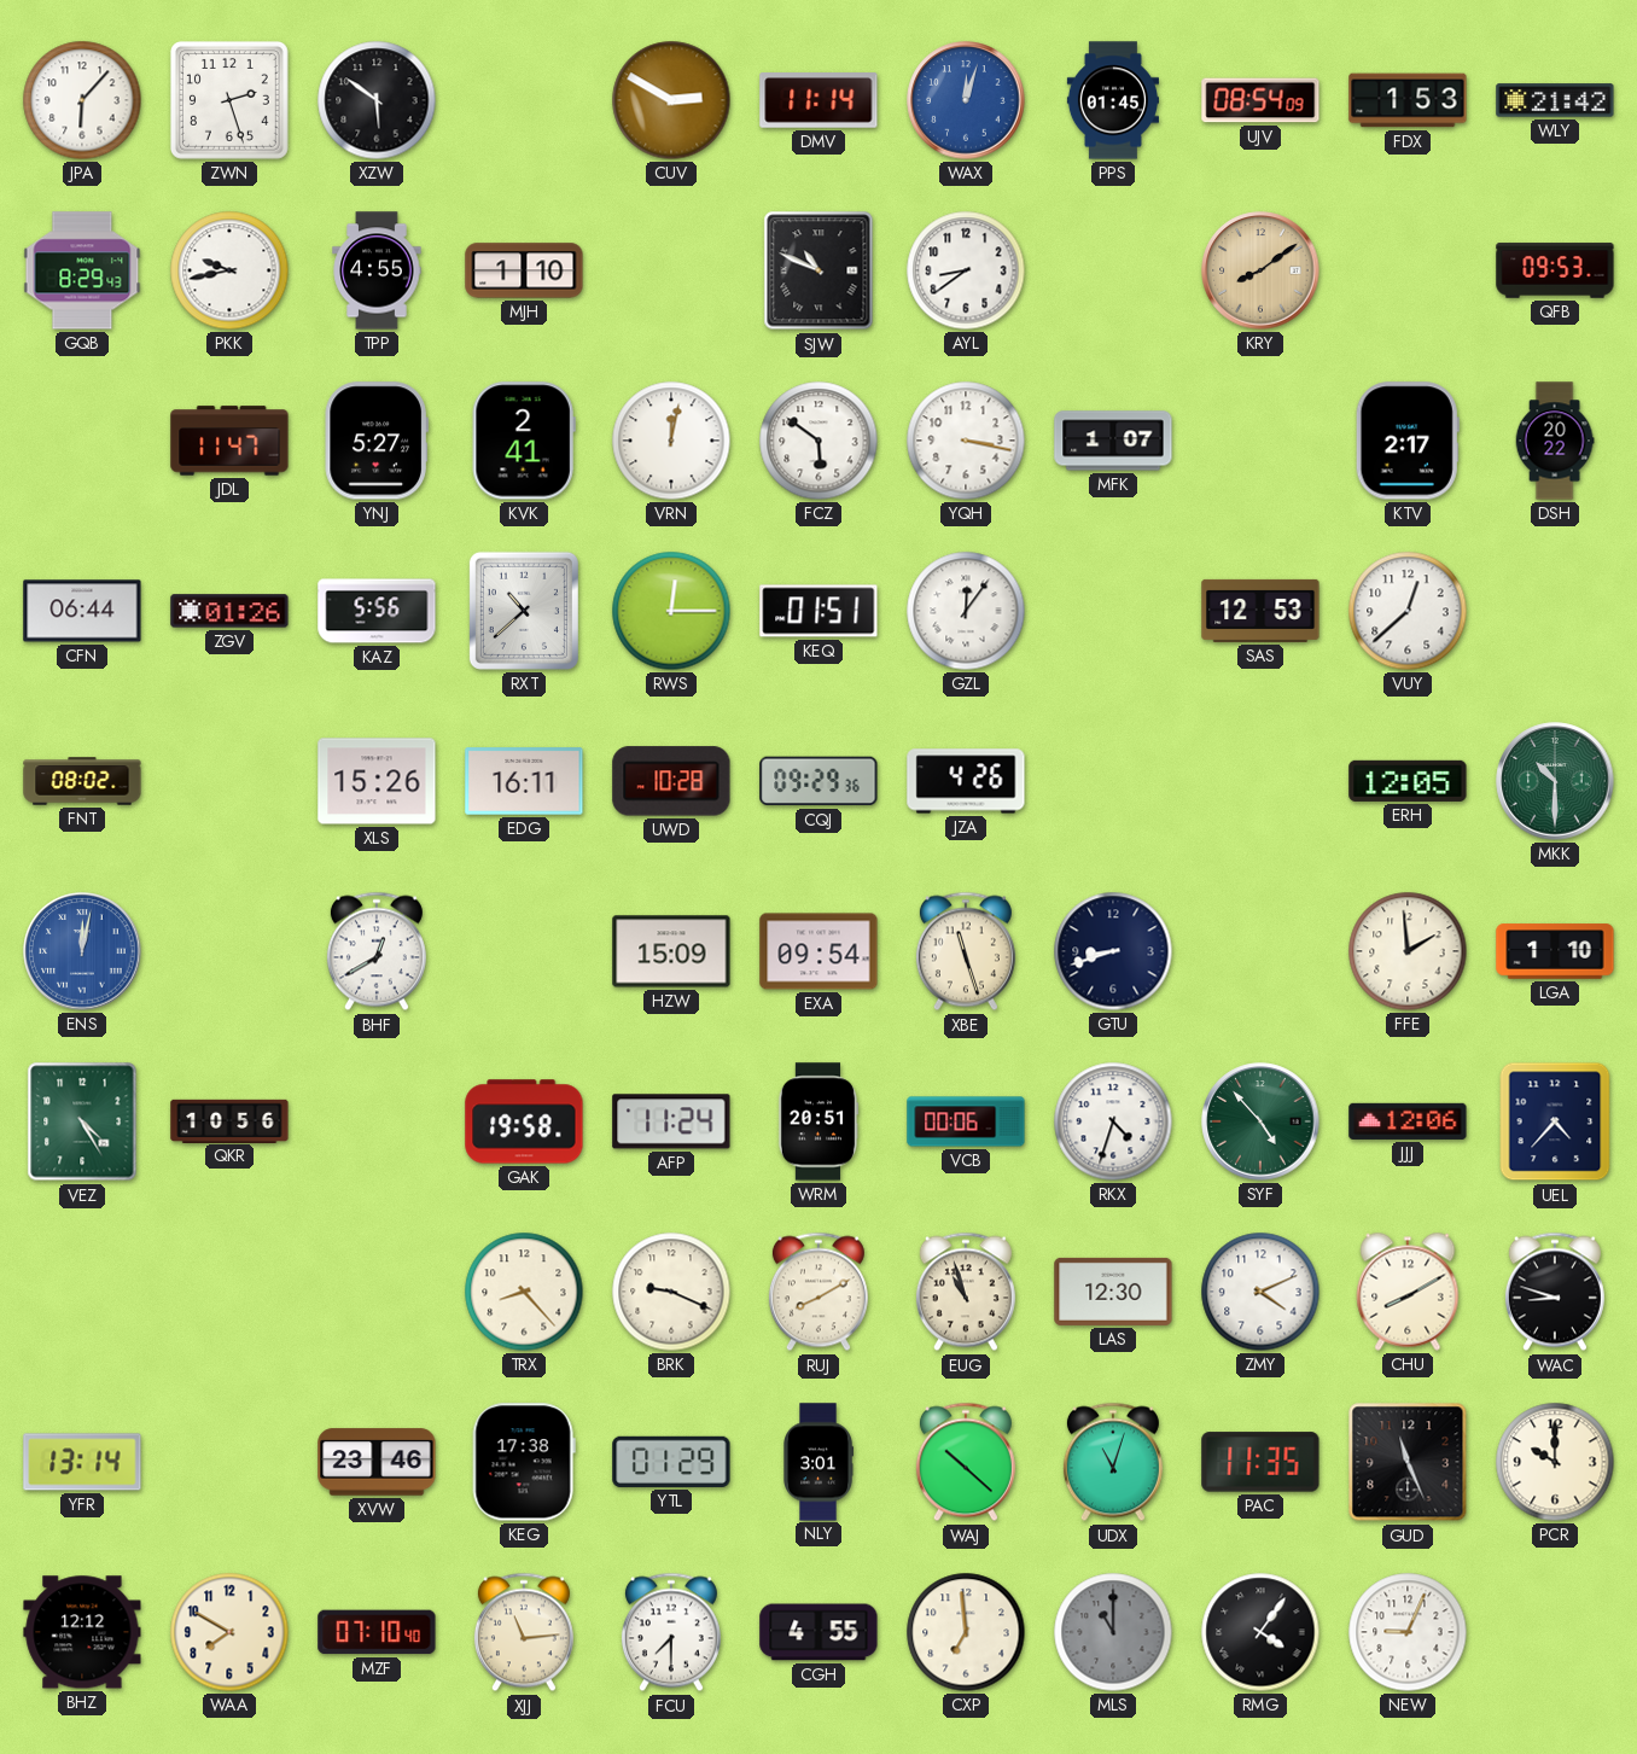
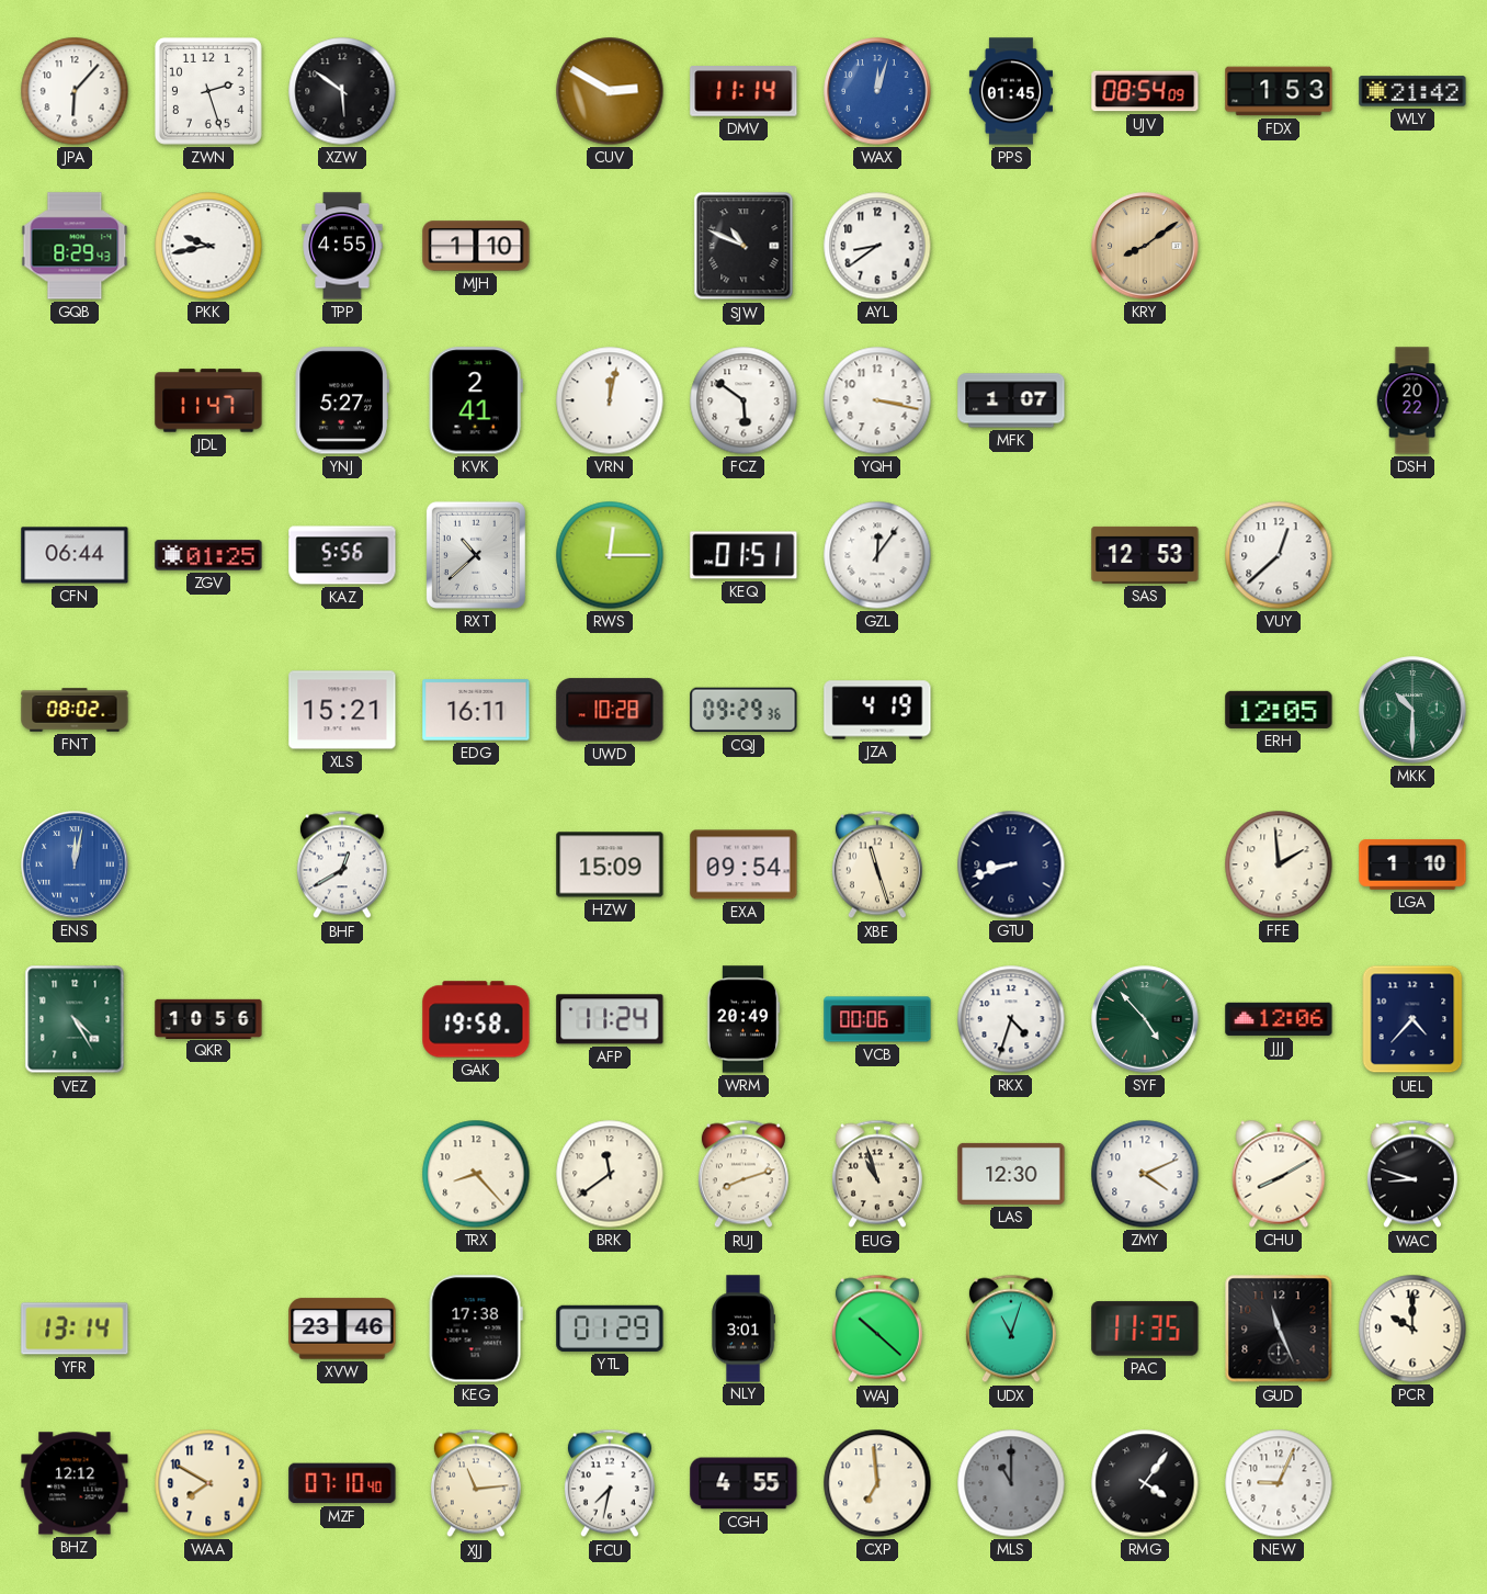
QFB: 09:53 -> none
KTV: 2:17 -> none
ZGV: 01:26 -> 01:25
XLS: 15:26 -> 15:21
JZA: 4:26 -> 4:19
WRM: 20:51 -> 20:49
BRK: 9:19 -> 11:39
RUJ: 8:10 -> 8:12
FCU: 7:30 -> 7:32
